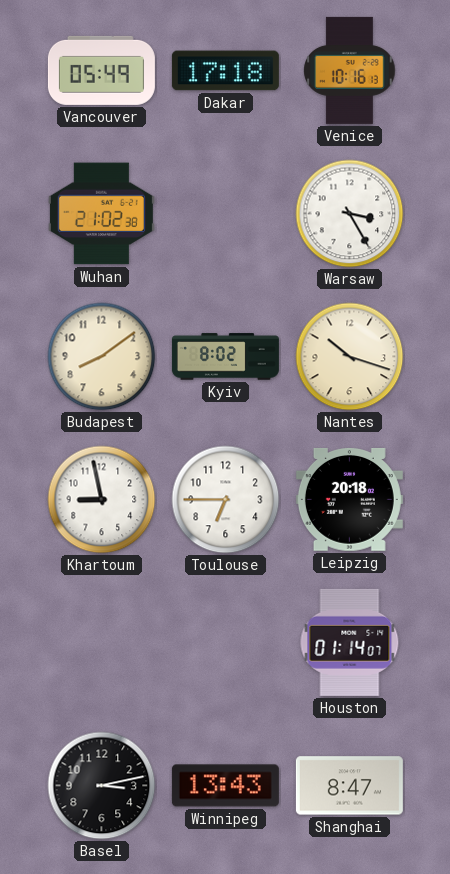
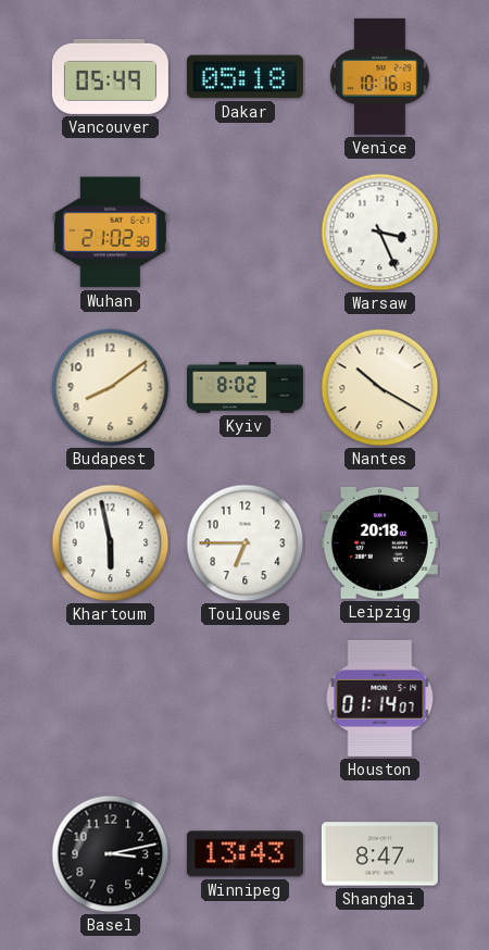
Dakar: 17:18 -> 05:18
Warsaw: 3:25 -> 3:26
Nantes: 10:18 -> 10:20
Khartoum: 8:58 -> 5:58
